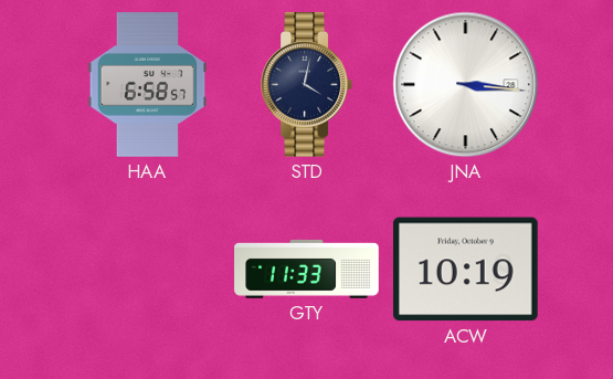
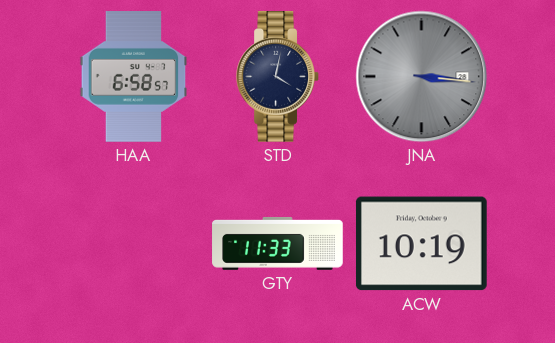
JNA dial: white -> grey
